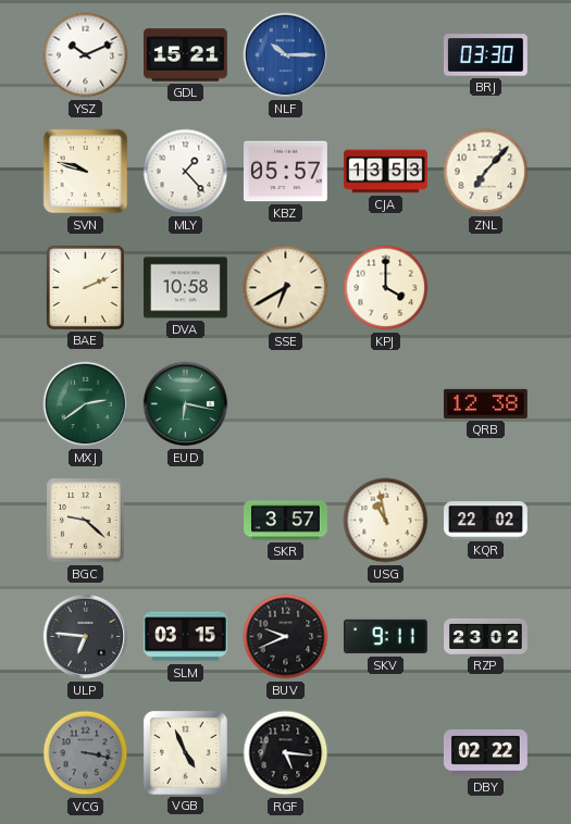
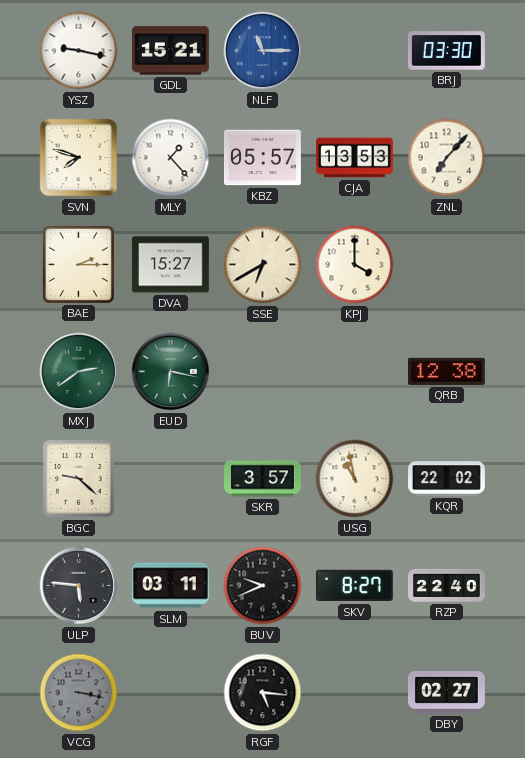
YSZ: 10:11 -> 9:17
NLF: 10:15 -> 11:15
SVN: 9:48 -> 7:48
BAE: 2:11 -> 2:15
DVA: 10:58 -> 15:27
ULP: 6:46 -> 5:46
SLM: 03:15 -> 03:11
SKV: 9:11 -> 8:27
RZP: 23:02 -> 22:40
VGB: 4:56 -> none
DBY: 02:22 -> 02:27
